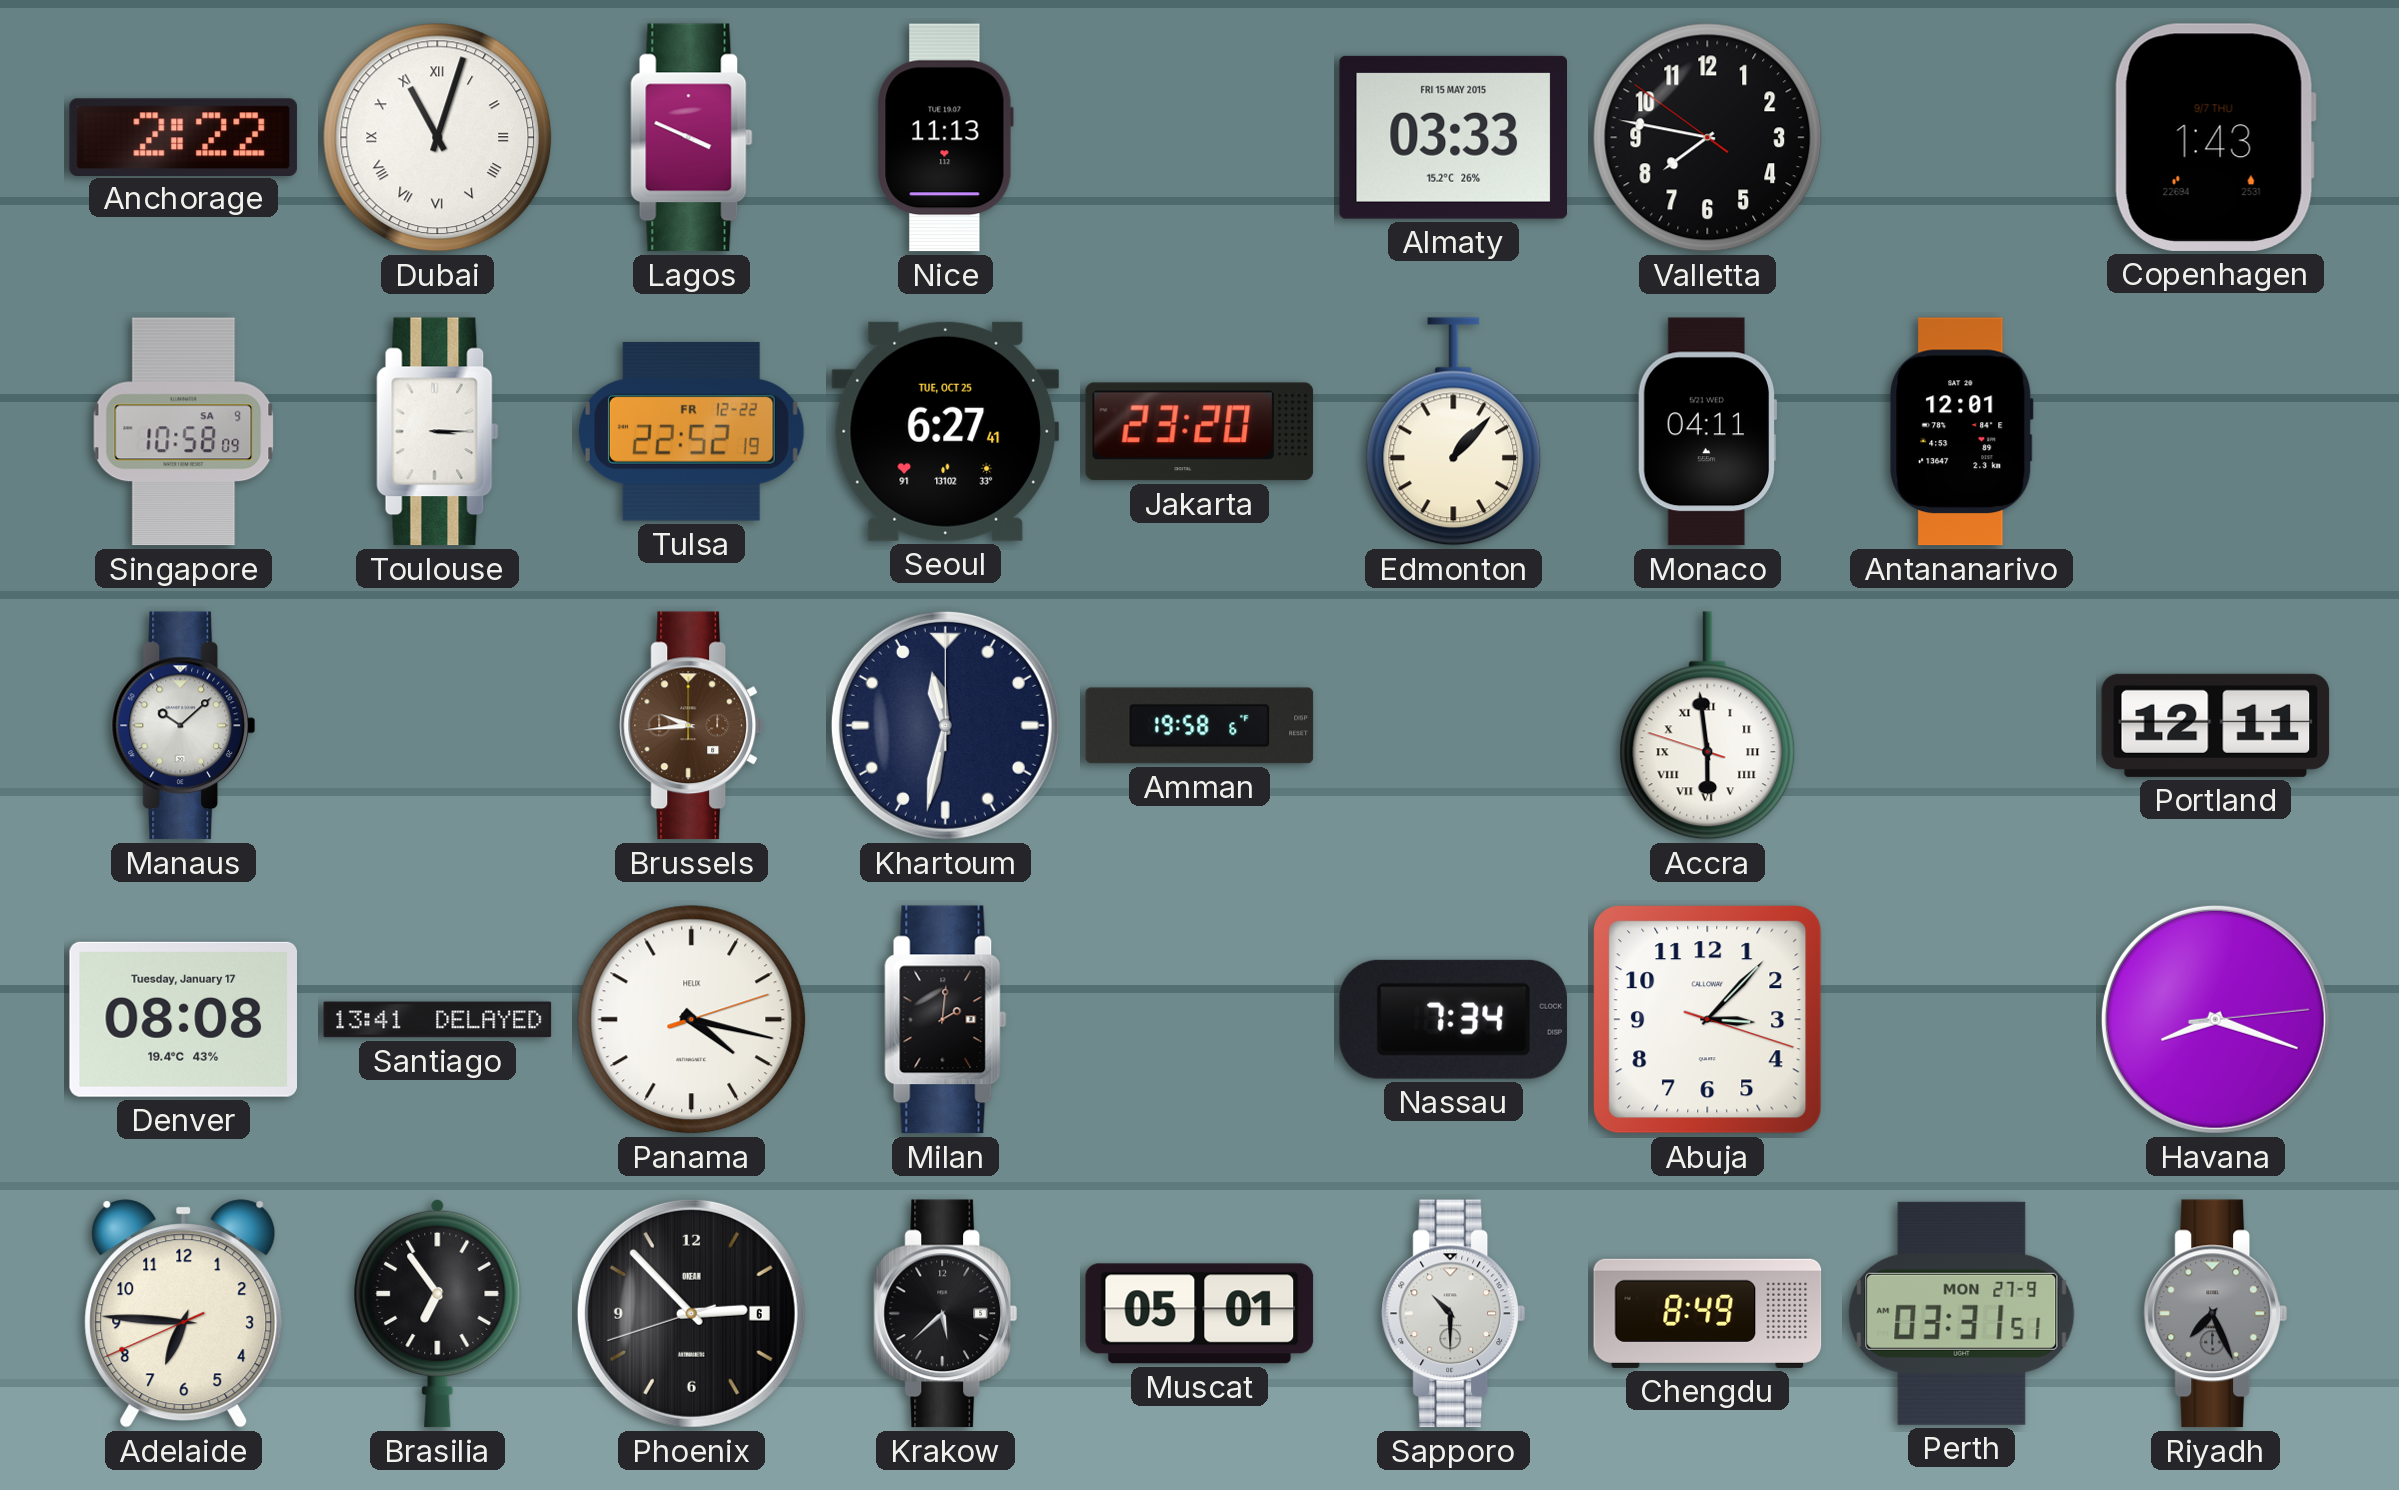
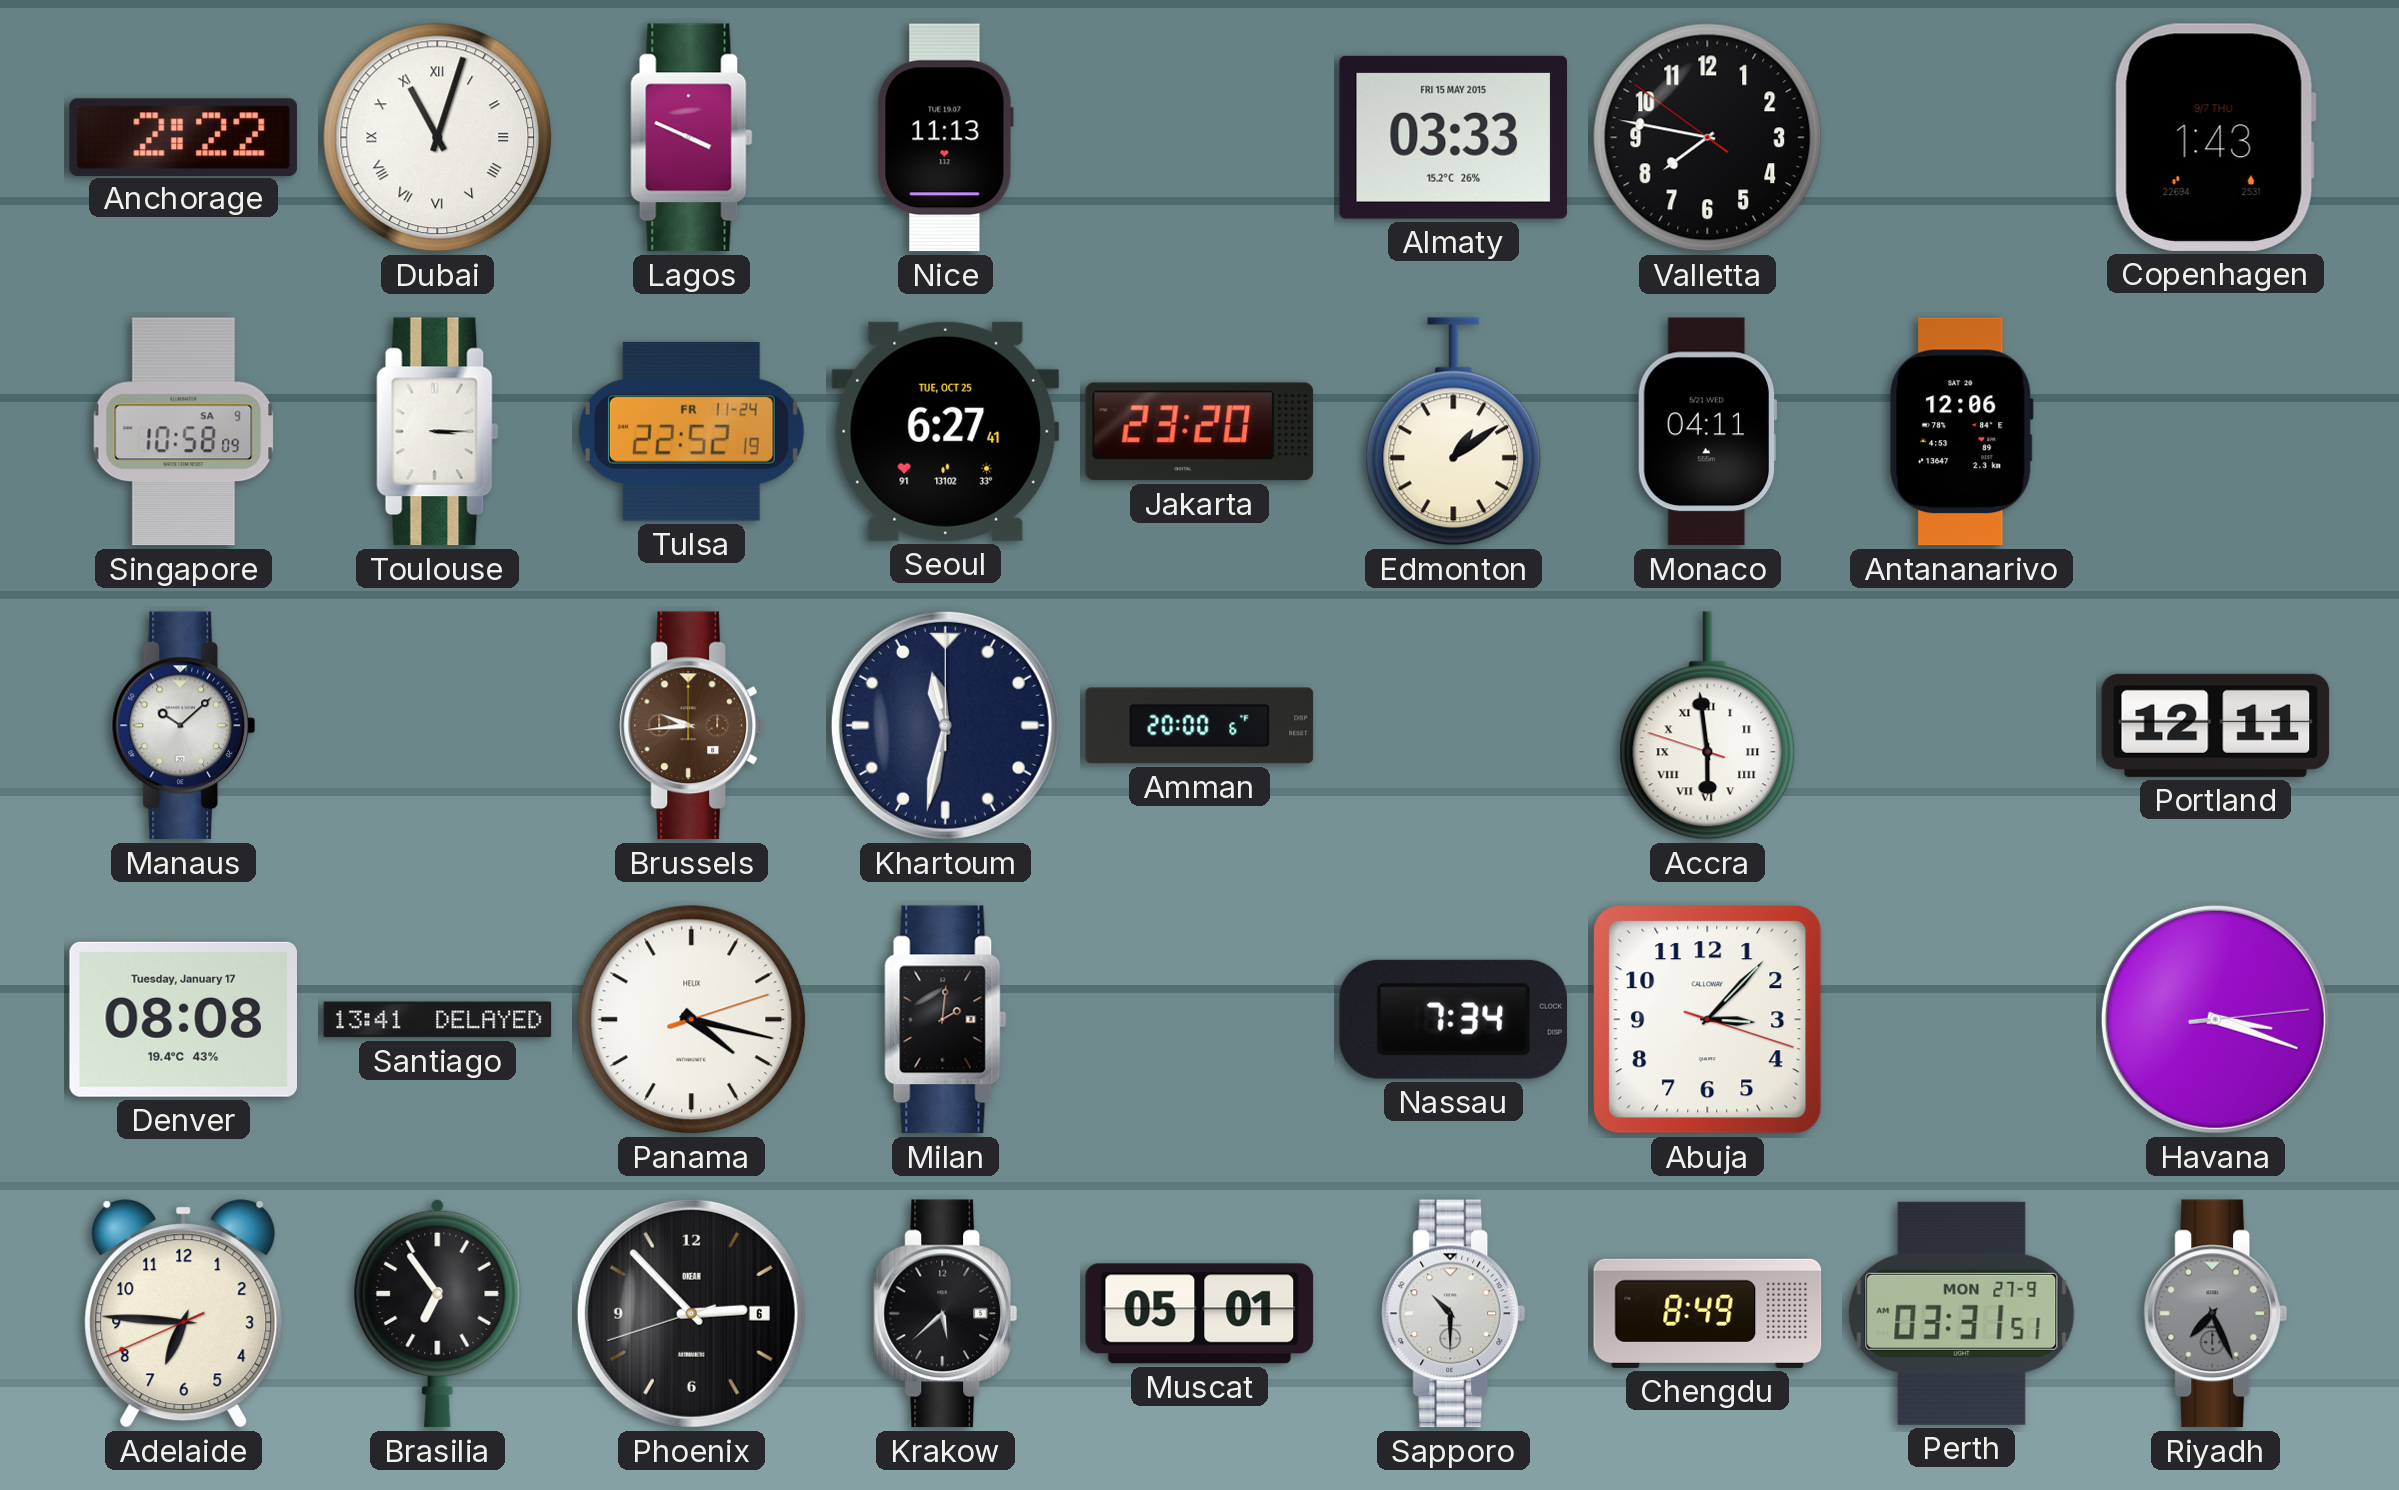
Tulsa date: FR 12-22 -> FR 11-24
Edmonton: 1:07 -> 1:09
Antananarivo: 12:01 -> 12:06
Amman: 19:58 -> 20:00
Havana: 8:18 -> 3:18
